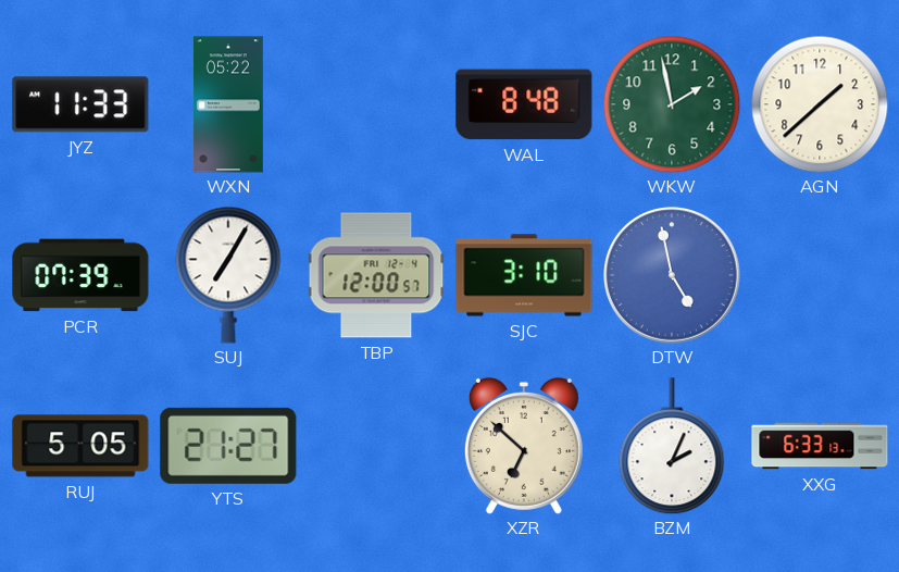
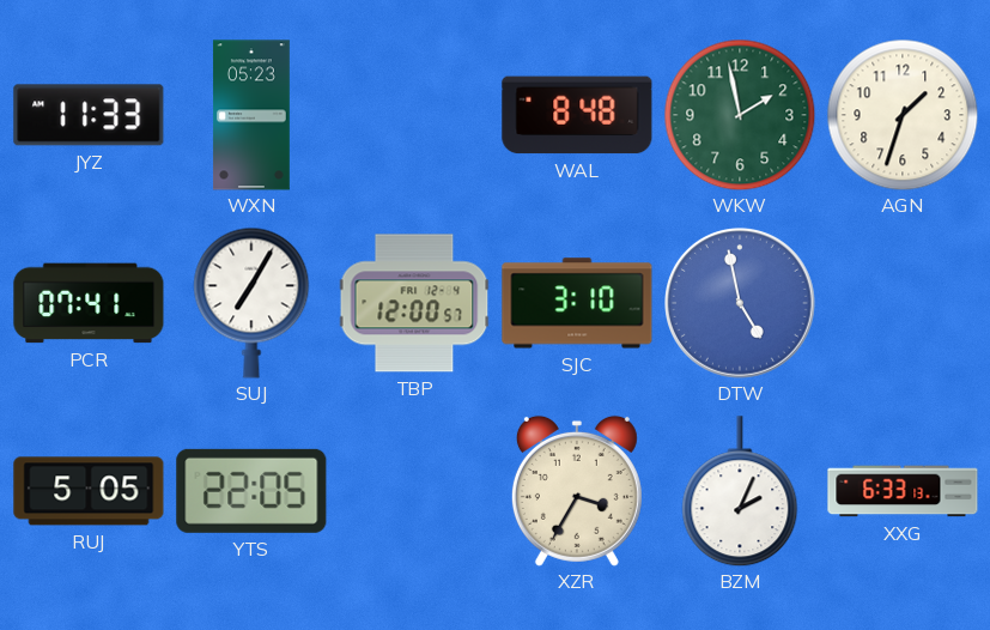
WXN: 05:22 -> 05:23
AGN: 1:38 -> 1:33
PCR: 07:39 -> 07:41
YTS: 21:27 -> 22:05
XZR: 6:52 -> 3:35
